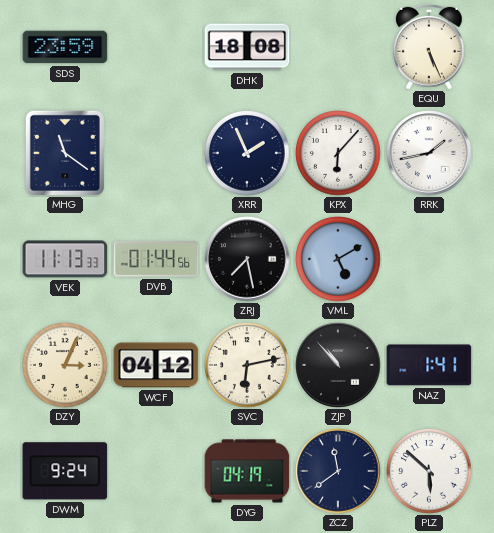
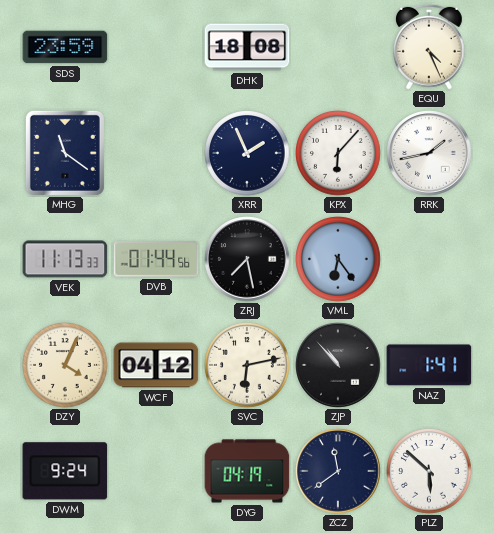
EQU: 5:26 -> 4:26
VML: 5:10 -> 6:24
DZY: 3:04 -> 4:04
